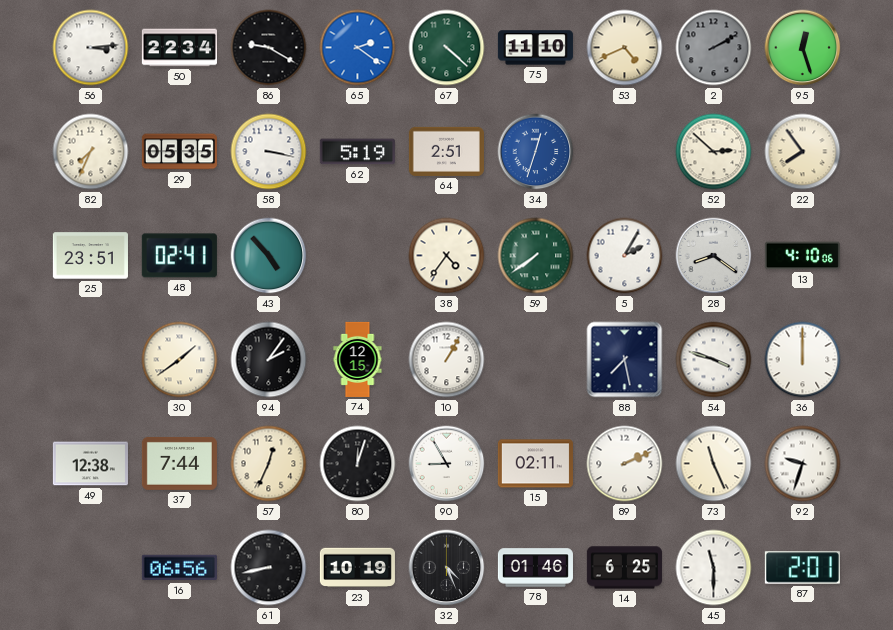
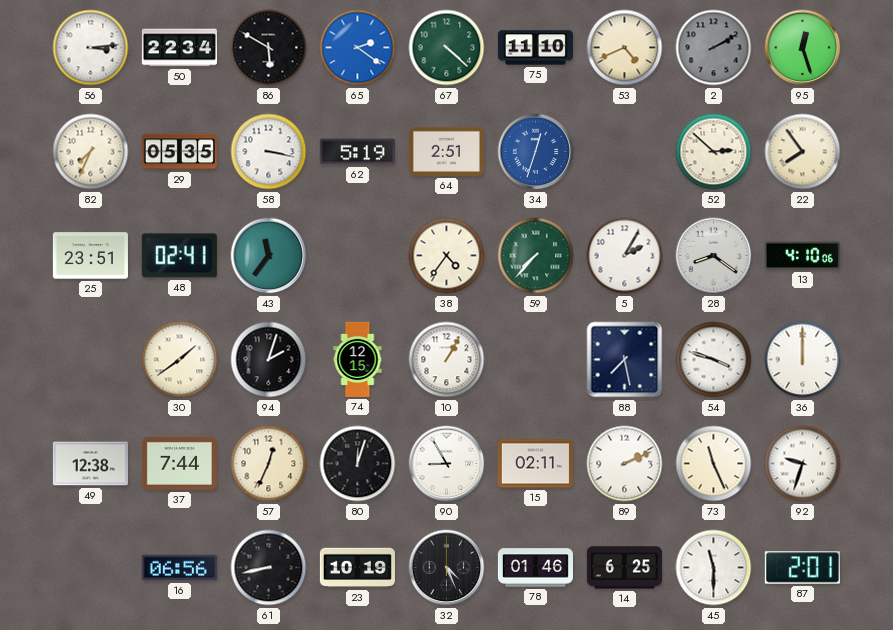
86: 9:20 -> 5:50
43: 4:53 -> 11:36
59: 7:39 -> 7:37
94: 2:06 -> 2:03
